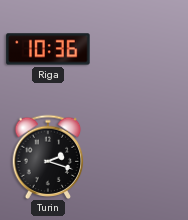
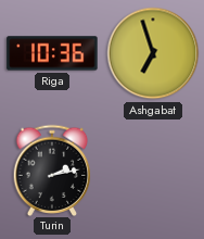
Ashgabat: none -> 6:57
Turin: 2:18 -> 2:13
